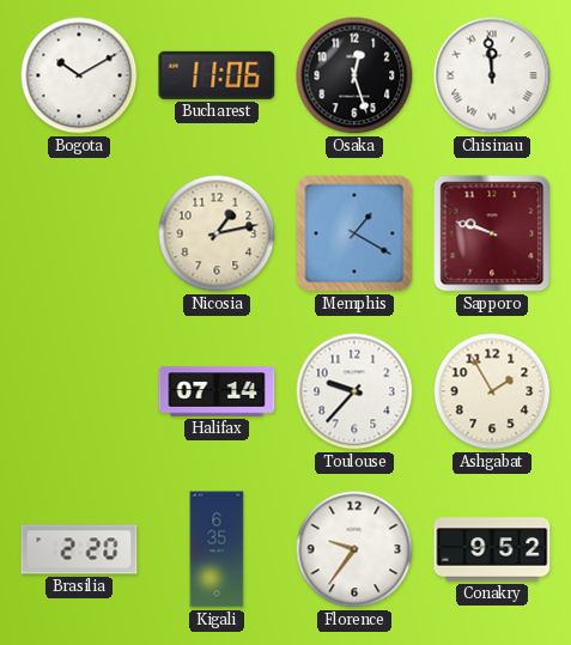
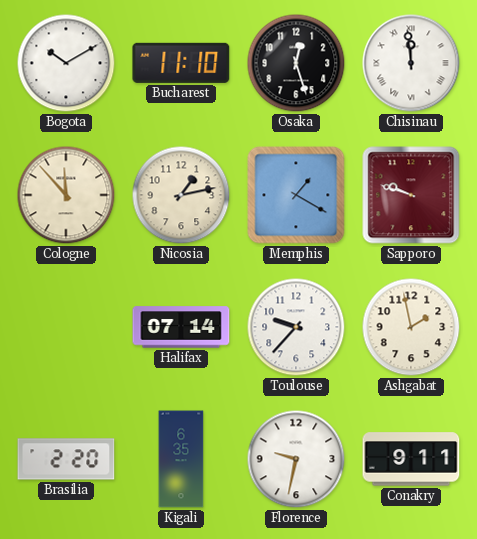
Bucharest: 11:06 -> 11:10
Cologne: none -> 11:53
Ashgabat: 1:55 -> 1:58
Florence: 9:36 -> 9:32
Conakry: 9:52 -> 9:11
